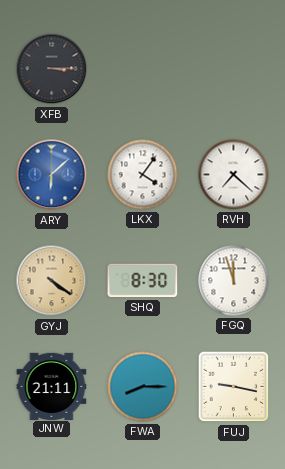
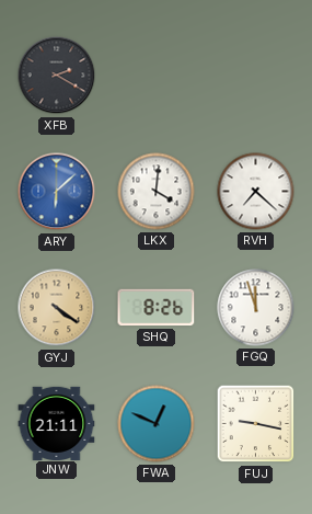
XFB: 3:15 -> 2:20
LKX: 4:06 -> 4:01
SHQ: 8:30 -> 8:26
FWA: 8:15 -> 12:49
